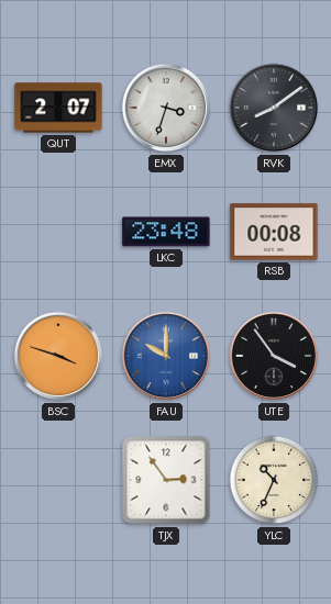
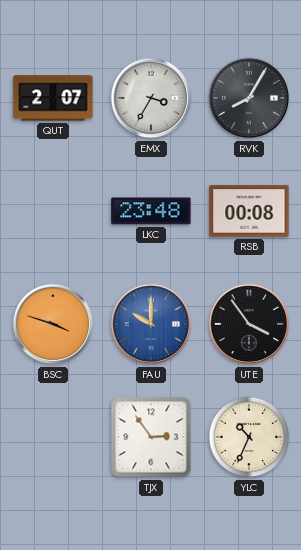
EMX: 3:33 -> 3:35
RVK: 8:09 -> 8:05
